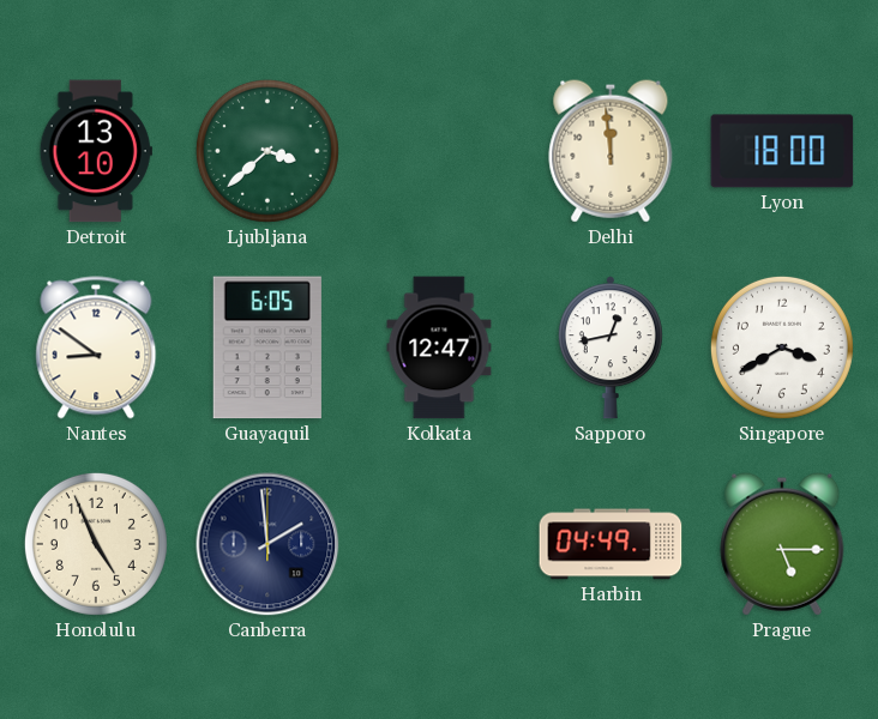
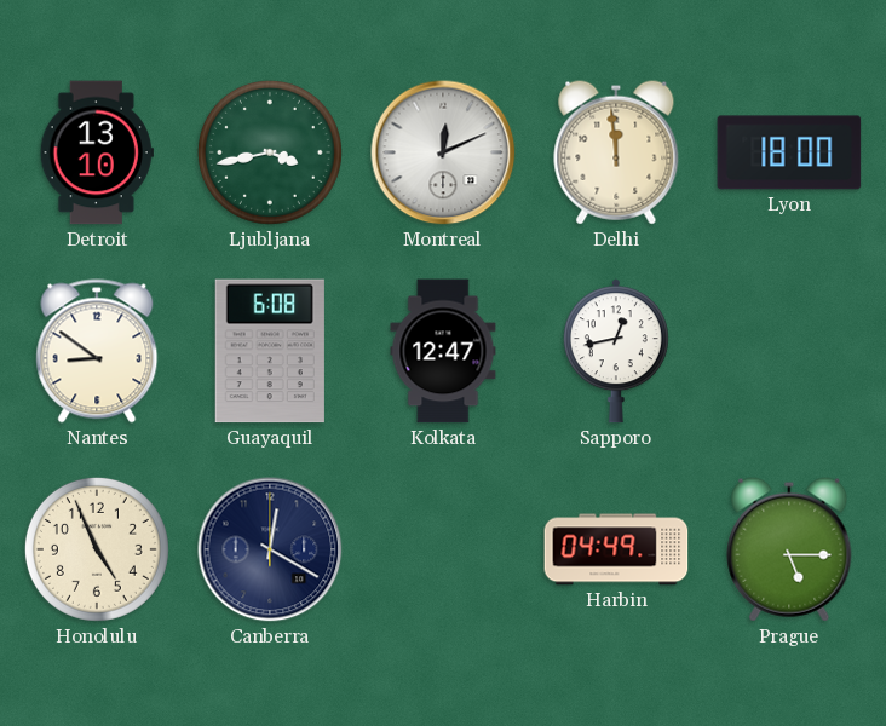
Ljubljana: 3:38 -> 3:43
Montreal: none -> 12:11
Guayaquil: 6:05 -> 6:08
Singapore: 3:40 -> none
Canberra: 1:59 -> 12:20
